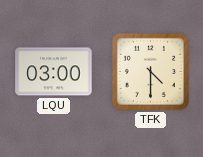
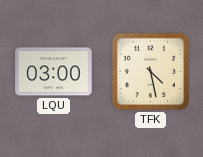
TFK: 4:30 -> 4:28
